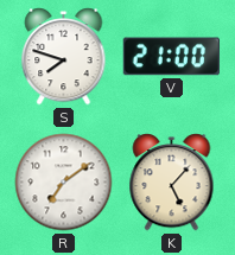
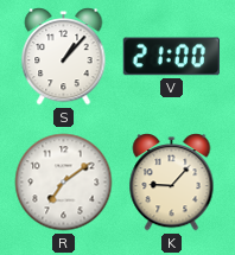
S: 7:48 -> 1:07
K: 5:07 -> 9:07
